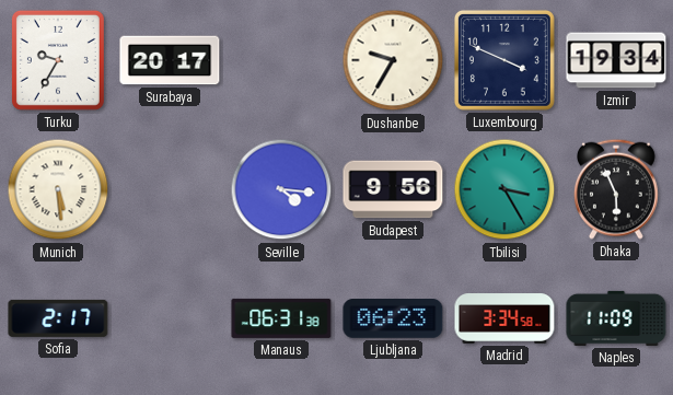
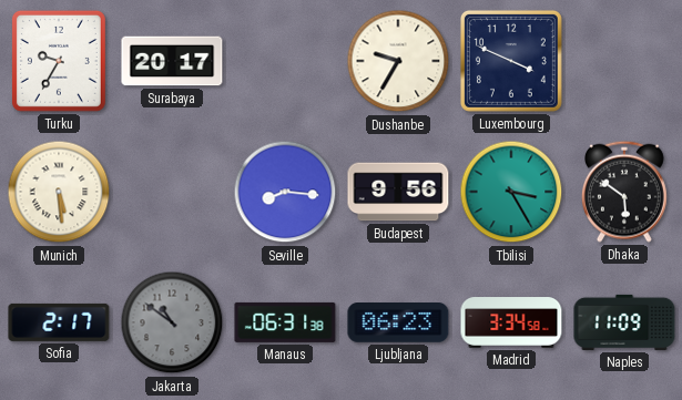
Izmir: 19:34 -> none
Seville: 4:16 -> 8:16
Dhaka: 5:56 -> 5:51
Jakarta: none -> 10:51
